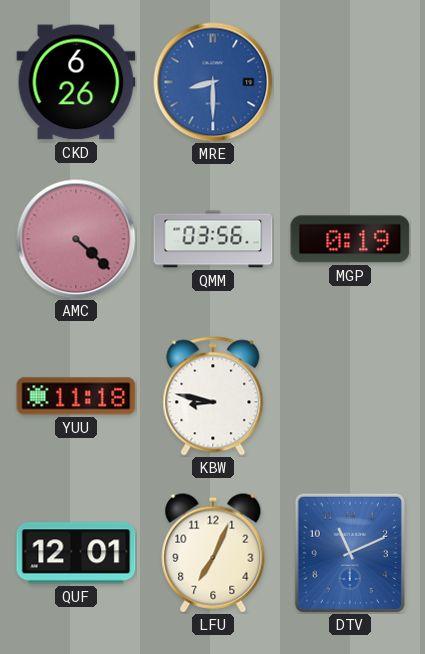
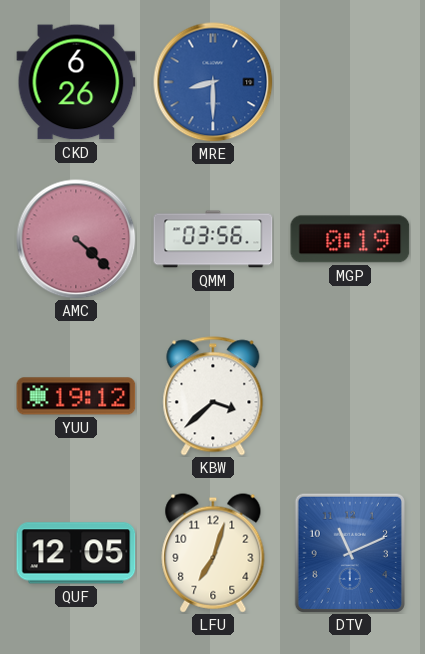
YUU: 11:18 -> 19:12
KBW: 8:47 -> 3:38
QUF: 12:01 -> 12:05
LFU: 7:04 -> 7:03
